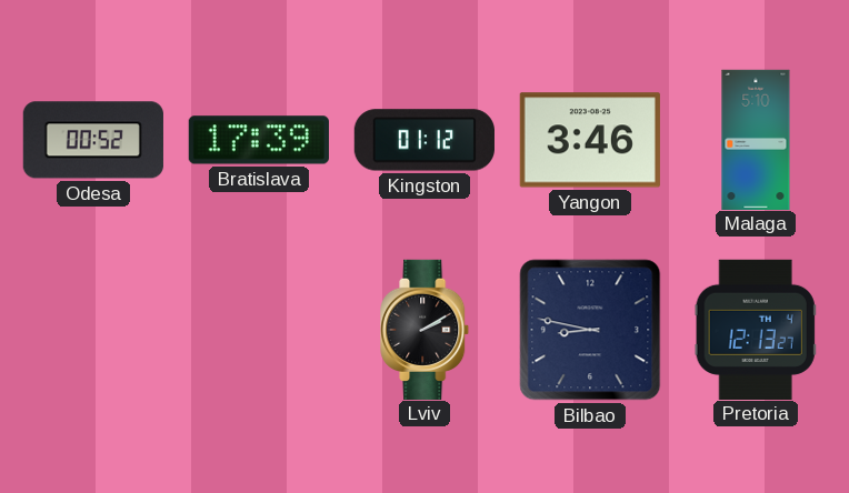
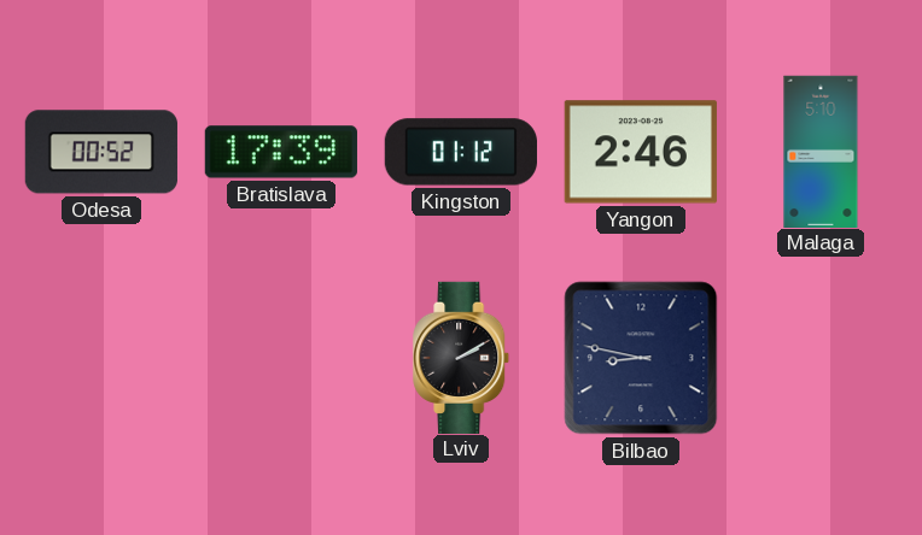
Yangon: 3:46 -> 2:46
Pretoria: 12:13 -> none
